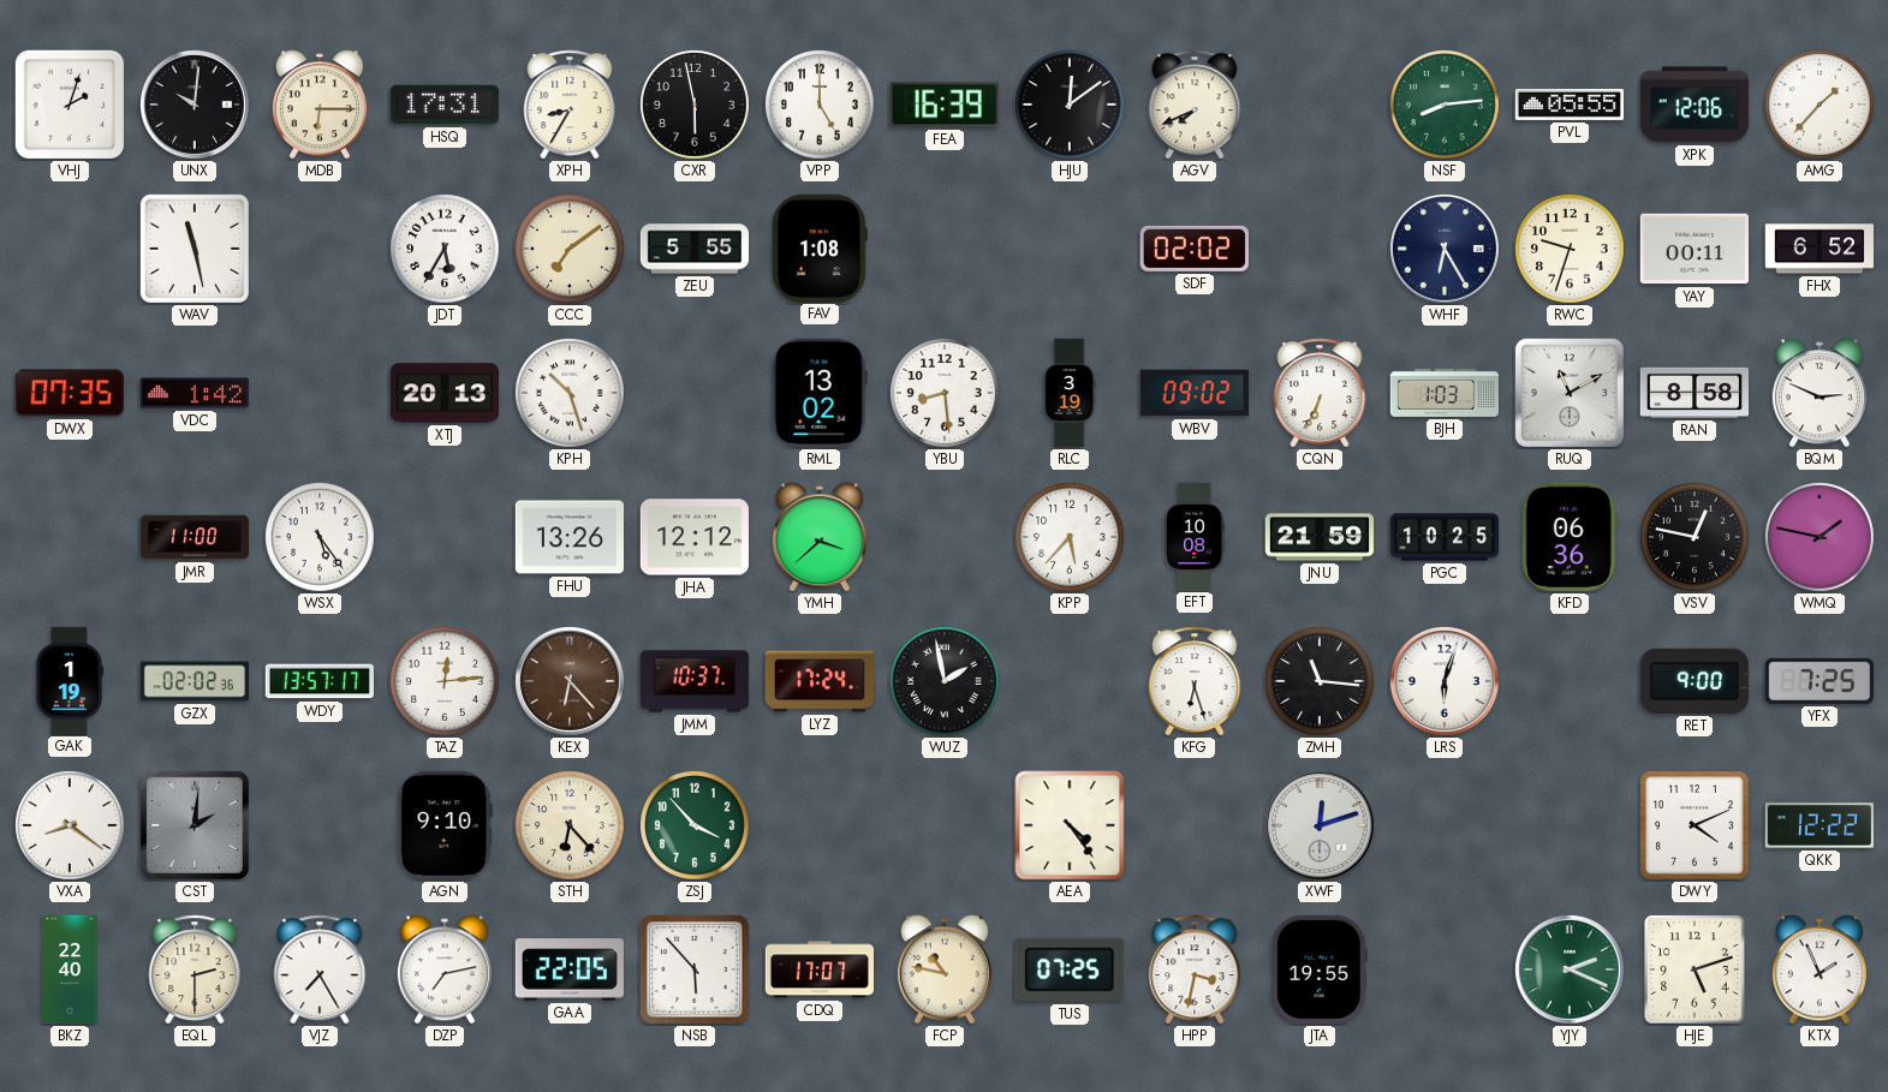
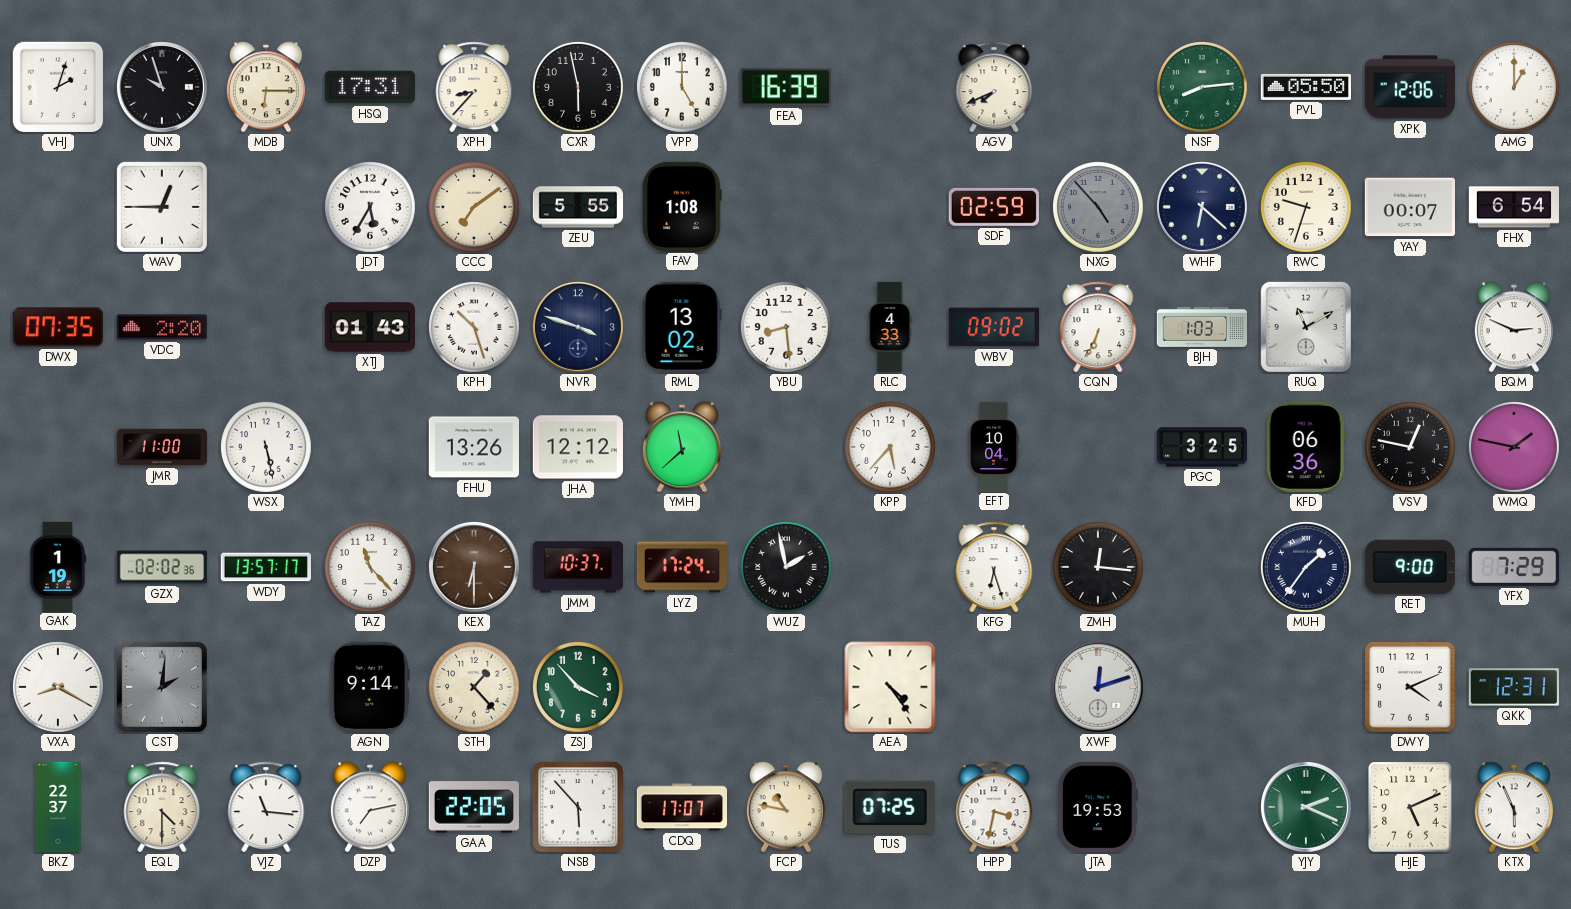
UNX: 10:01 -> 9:57
XPH: 8:35 -> 8:37
HJU: 12:09 -> none
PVL: 05:55 -> 05:50
AMG: 1:37 -> 1:00
WAV: 11:28 -> 12:45
SDF: 02:02 -> 02:59
NXG: none -> 4:53
WHF: 6:25 -> 6:22
YAY: 00:11 -> 00:07
FHX: 6:52 -> 6:54
VDC: 1:42 -> 2:20
XTJ: 20:13 -> 01:43
NVR: none -> 3:48
RLC: 3:19 -> 4:33
RAN: 8:58 -> none
WSX: 5:24 -> 5:28
YMH: 3:38 -> 11:38
EFT: 10:08 -> 10:04
JNU: 21:59 -> none
PGC: 10:25 -> 3:25
TAZ: 12:14 -> 11:23
KEX: 6:23 -> 6:30
ZMH: 11:16 -> 12:16
LRS: 6:03 -> none
MUH: none -> 1:36
YFX: 7:25 -> 7:29
VXA: 8:21 -> 8:20
AGN: 9:10 -> 9:14
STH: 6:23 -> 1:23
QKK: 12:22 -> 12:31
BKZ: 22:40 -> 22:37
EQL: 2:30 -> 4:30
VJZ: 7:25 -> 11:16
JTA: 19:55 -> 19:53
HJE: 5:12 -> 5:11
KTX: 1:56 -> 5:56
